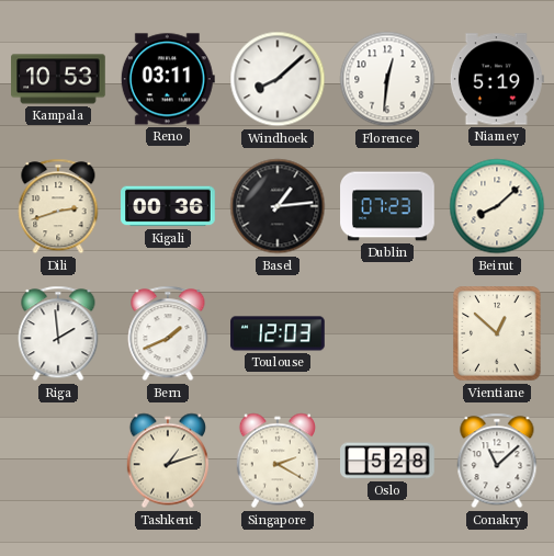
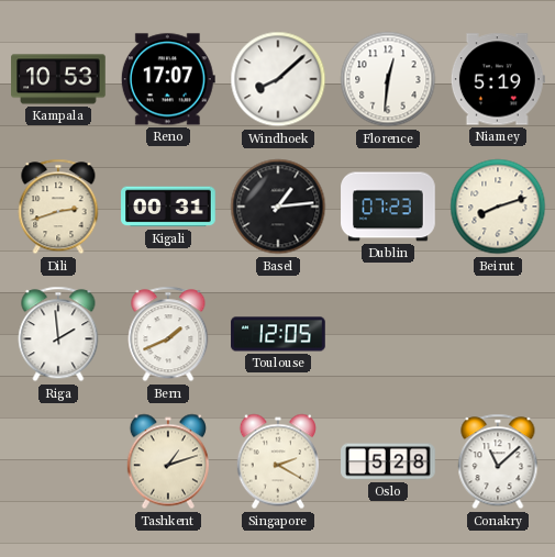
Reno: 03:11 -> 17:07
Kigali: 00:36 -> 00:31
Beirut: 8:08 -> 8:12
Toulouse: 12:03 -> 12:05
Vientiane: 12:52 -> none
